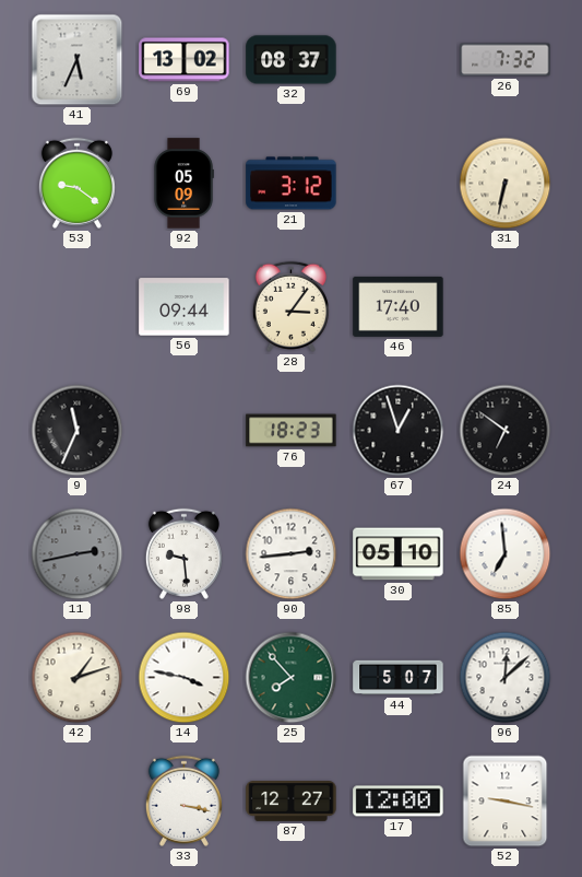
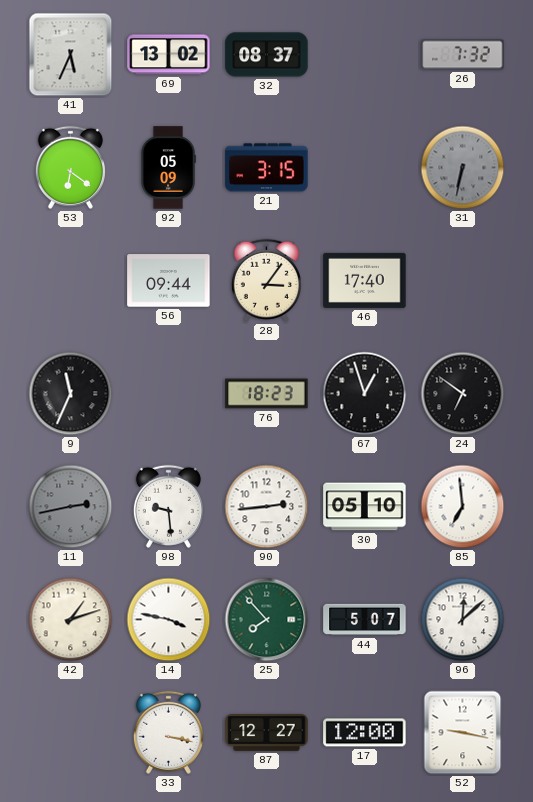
53: 9:21 -> 6:21
21: 3:12 -> 3:15
31 dial: cream -> grey
